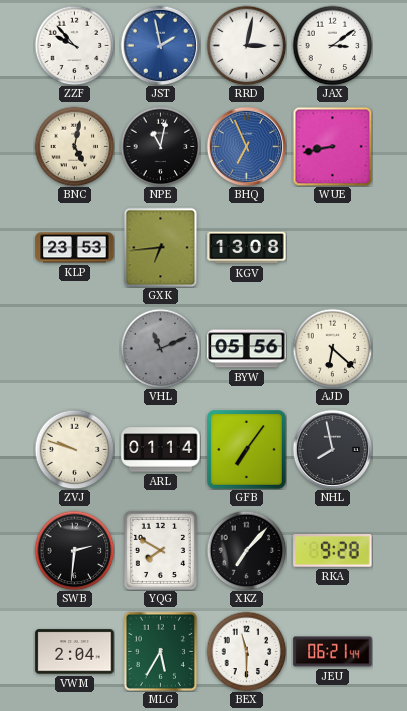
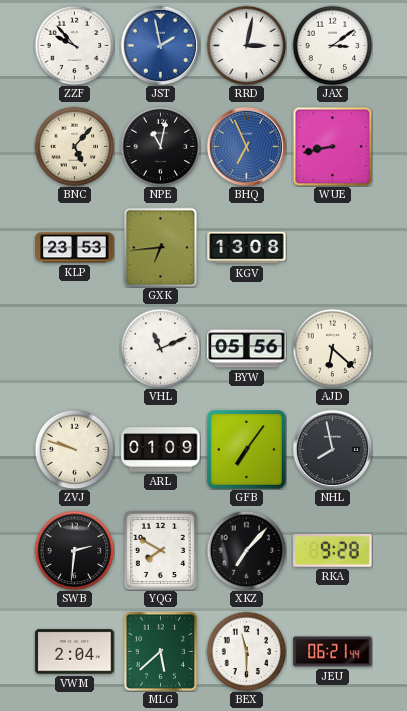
BNC: 5:02 -> 5:07
VHL dial: grey -> white
ARL: 01:14 -> 01:09
MLG: 5:35 -> 5:38
